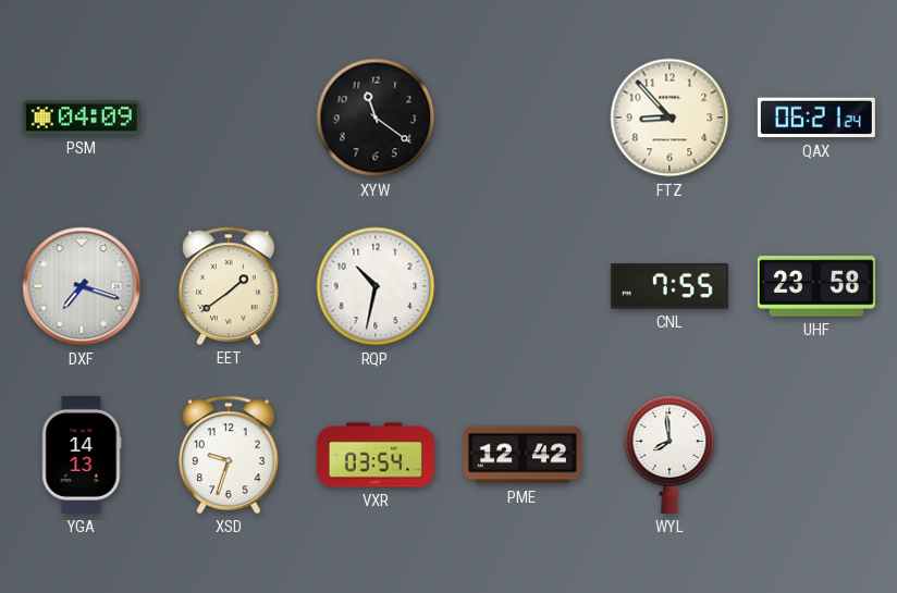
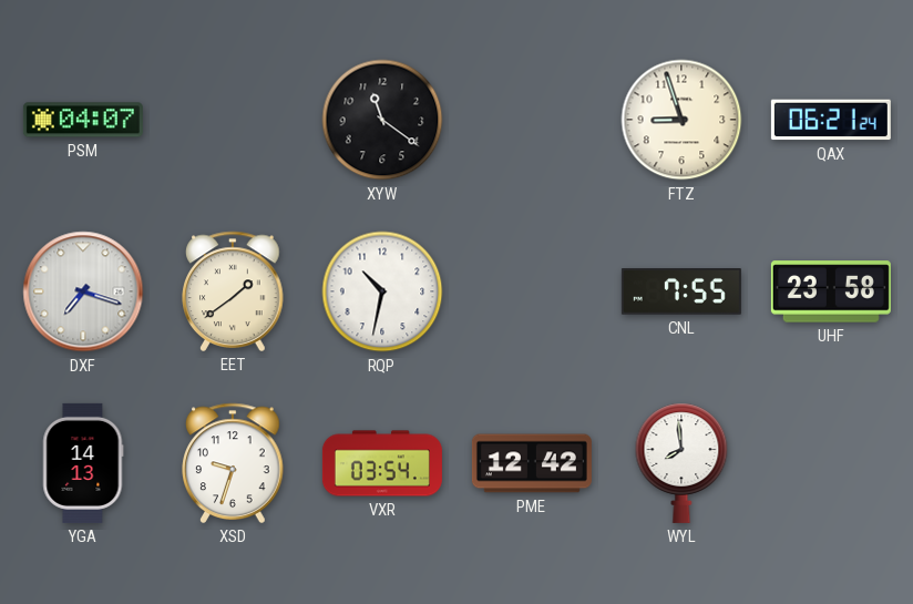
PSM: 04:09 -> 04:07
FTZ: 8:53 -> 8:57
